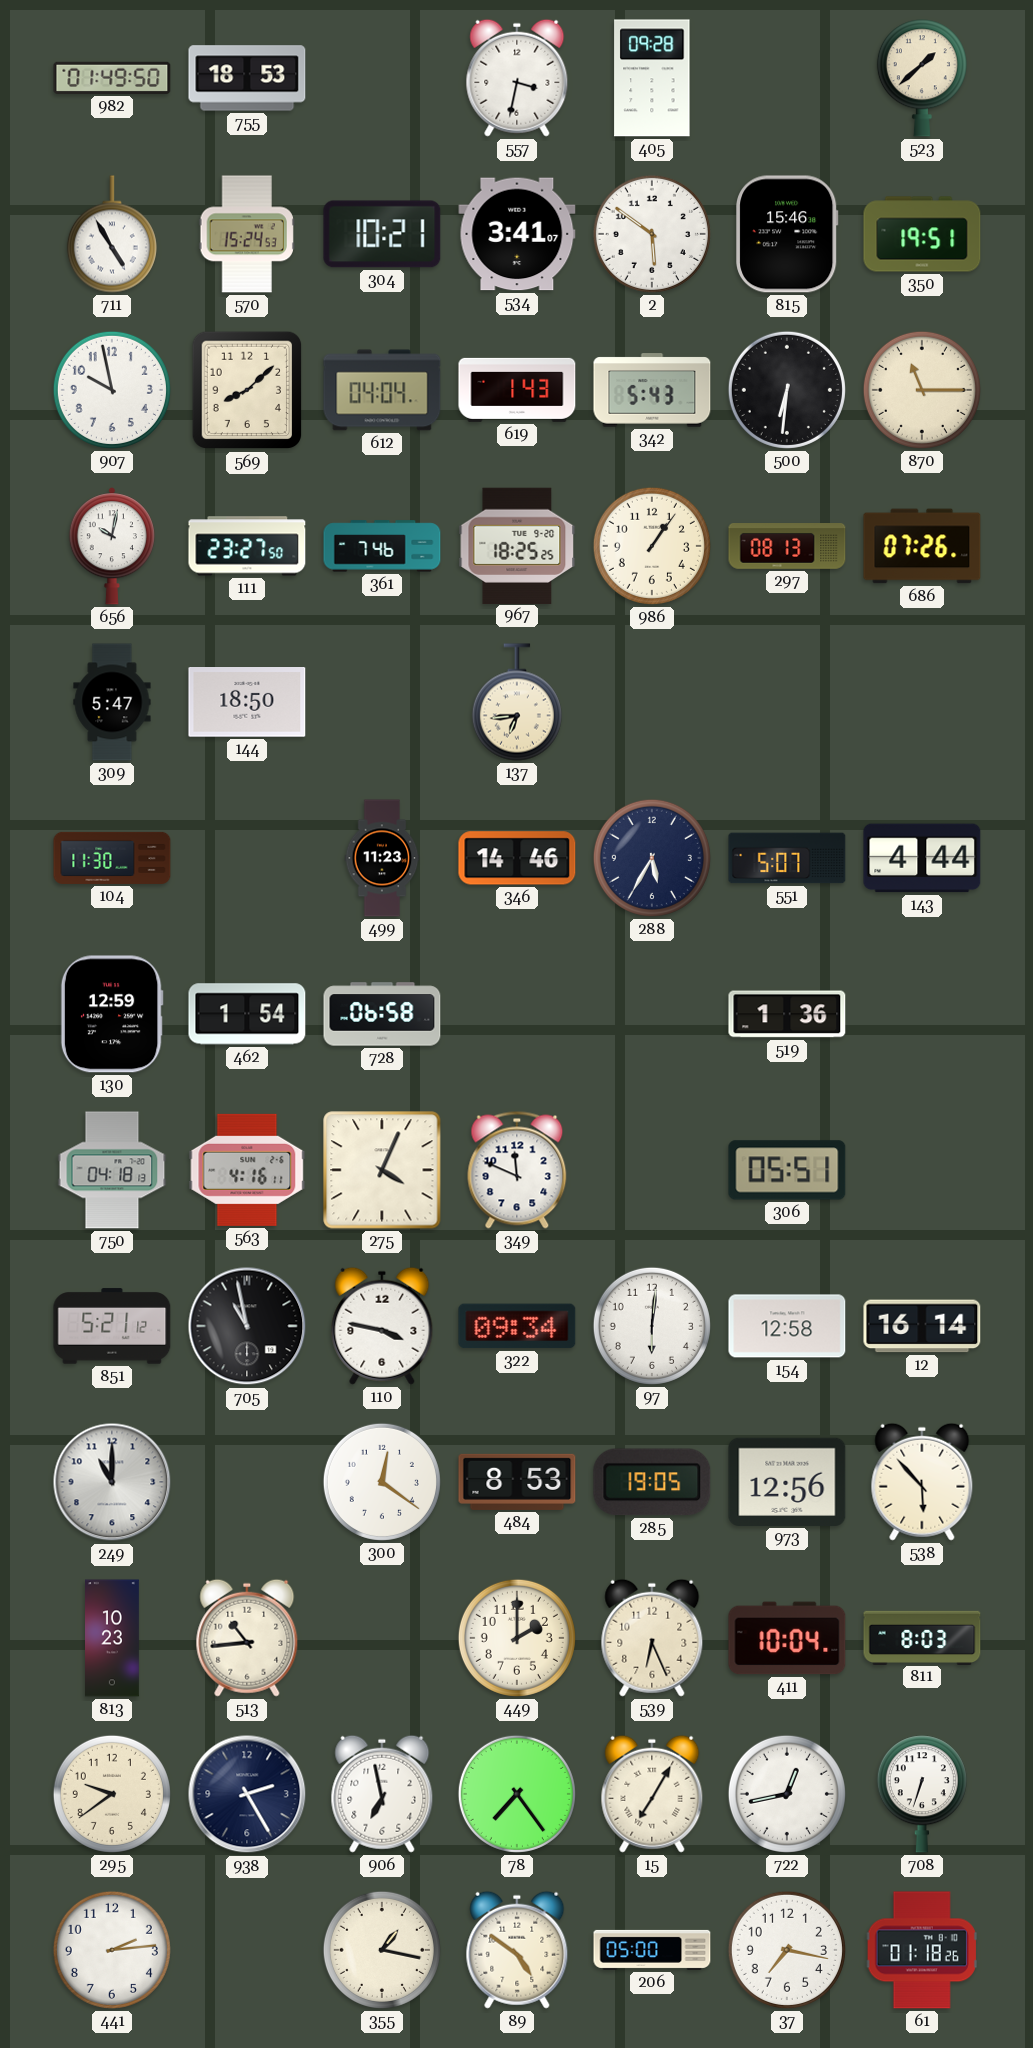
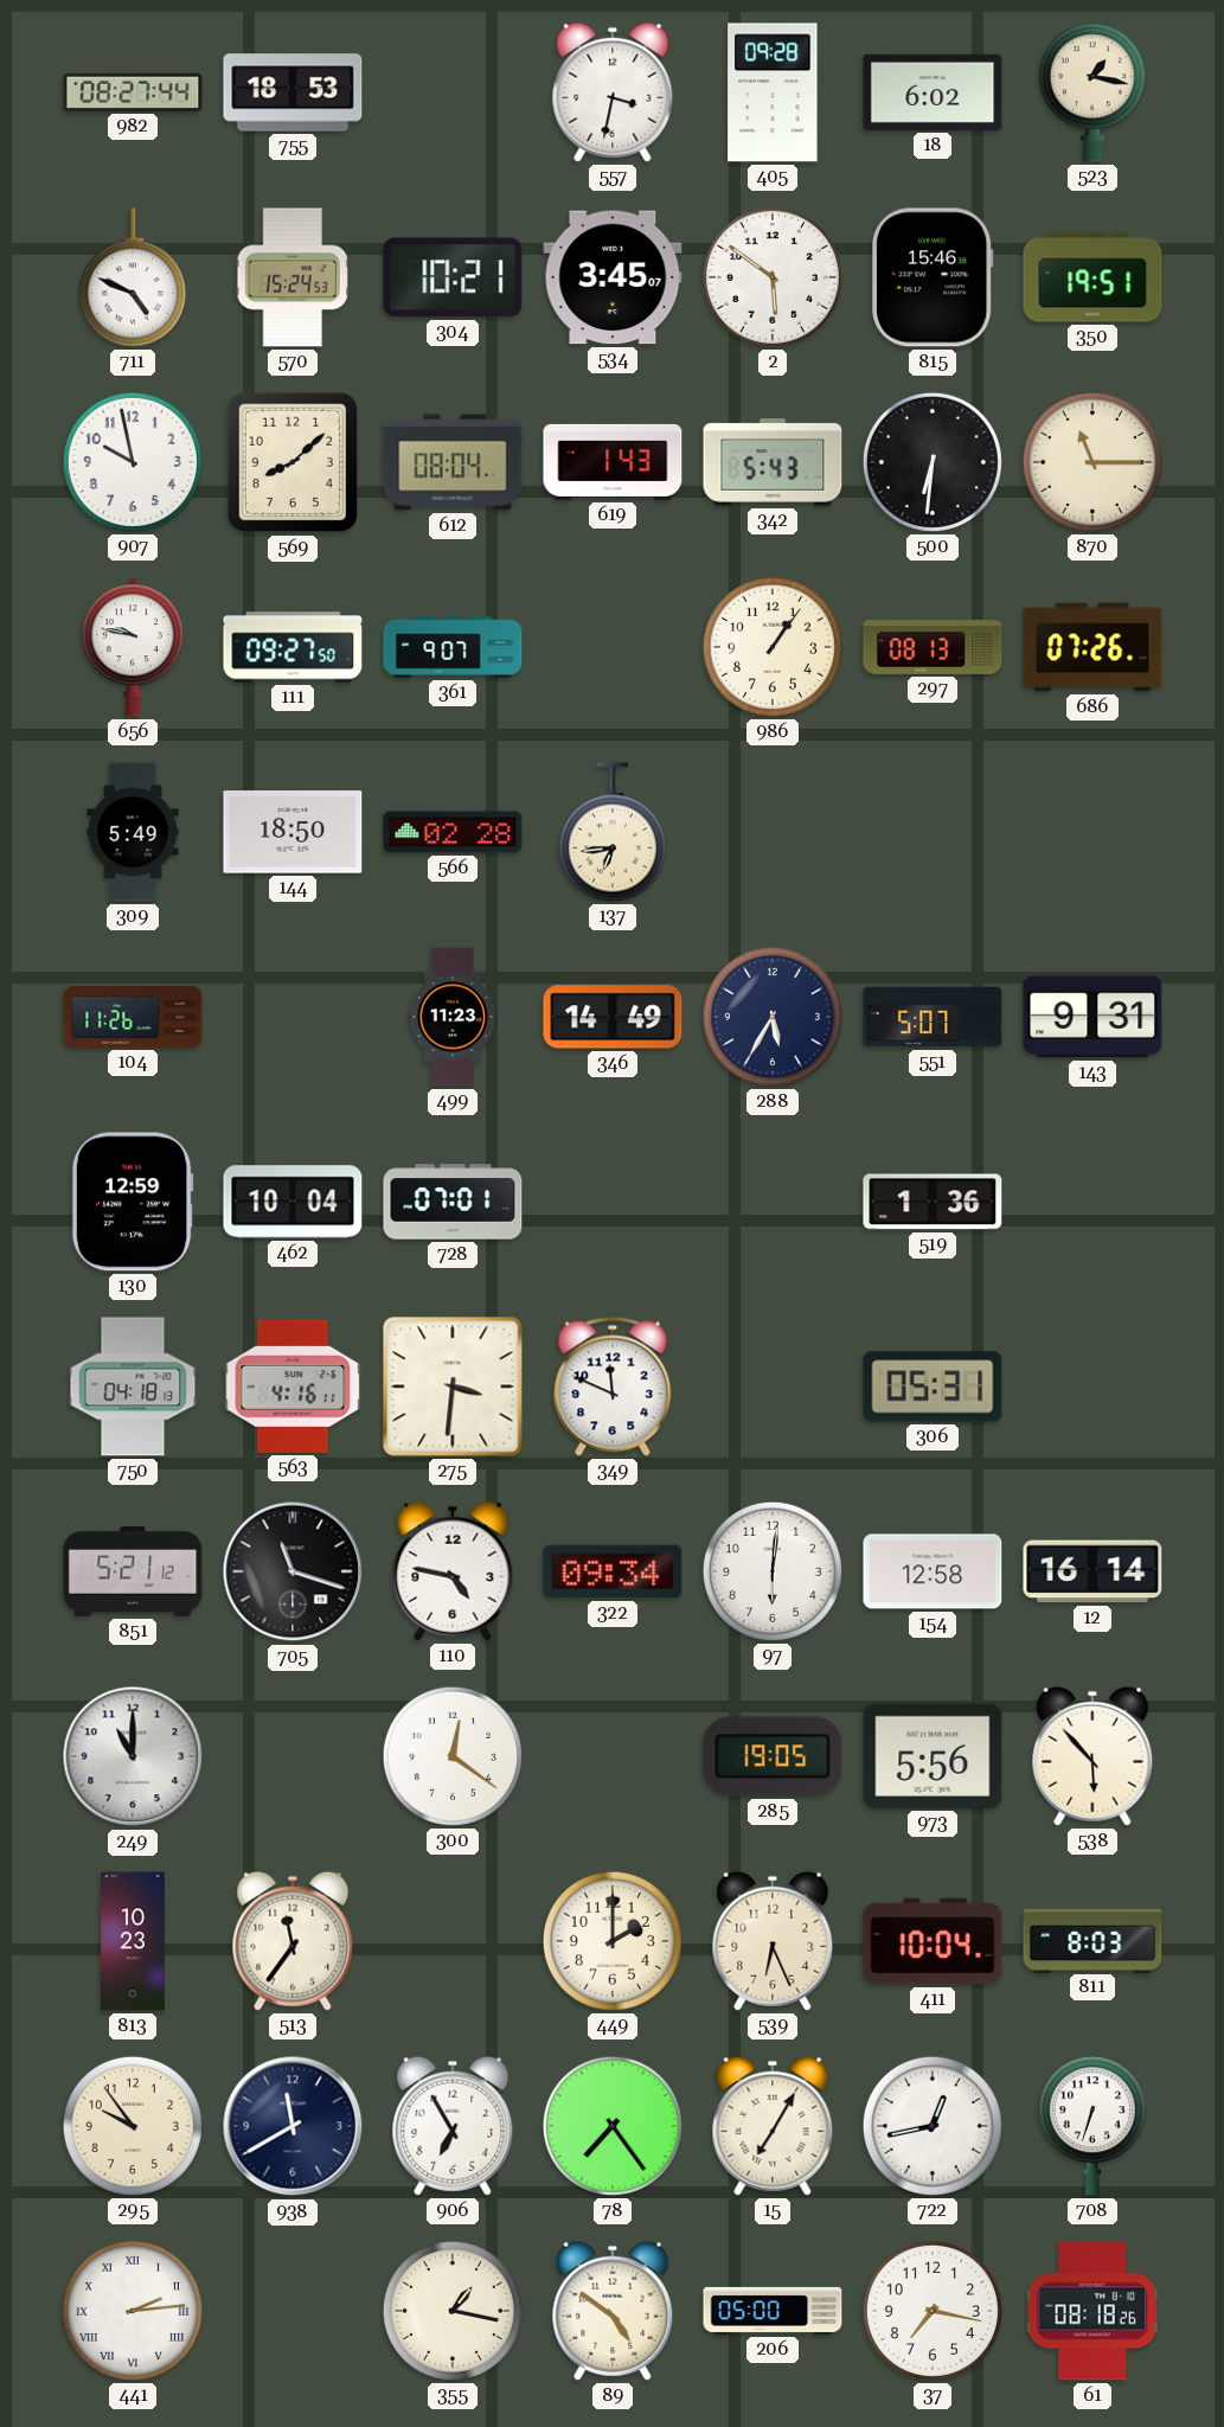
982: 01:49 -> 08:27
18: none -> 6:02
523: 1:38 -> 1:17
711: 4:55 -> 4:49
534: 3:41 -> 3:45
612: 04:04 -> 08:04
656: 10:02 -> 9:47
111: 23:27 -> 09:27
361: 7:46 -> 9:07
967: 18:25 -> none
309: 5:47 -> 5:49
566: none -> 02:28
104: 11:30 -> 11:26
346: 14:46 -> 14:49
143: 4:44 -> 9:31
462: 1:54 -> 10:04
728: 06:58 -> 07:01
275: 4:04 -> 3:31
306: 05:51 -> 05:31
705: 10:58 -> 11:18
110: 3:47 -> 4:47
484: 8:53 -> none
973: 12:56 -> 5:56
513: 10:44 -> 11:36
295: 9:39 -> 9:54
938: 2:25 -> 11:40
906: 6:58 -> 6:55
441 numerals: Arabic -> Roman
61: 01:18 -> 08:18
